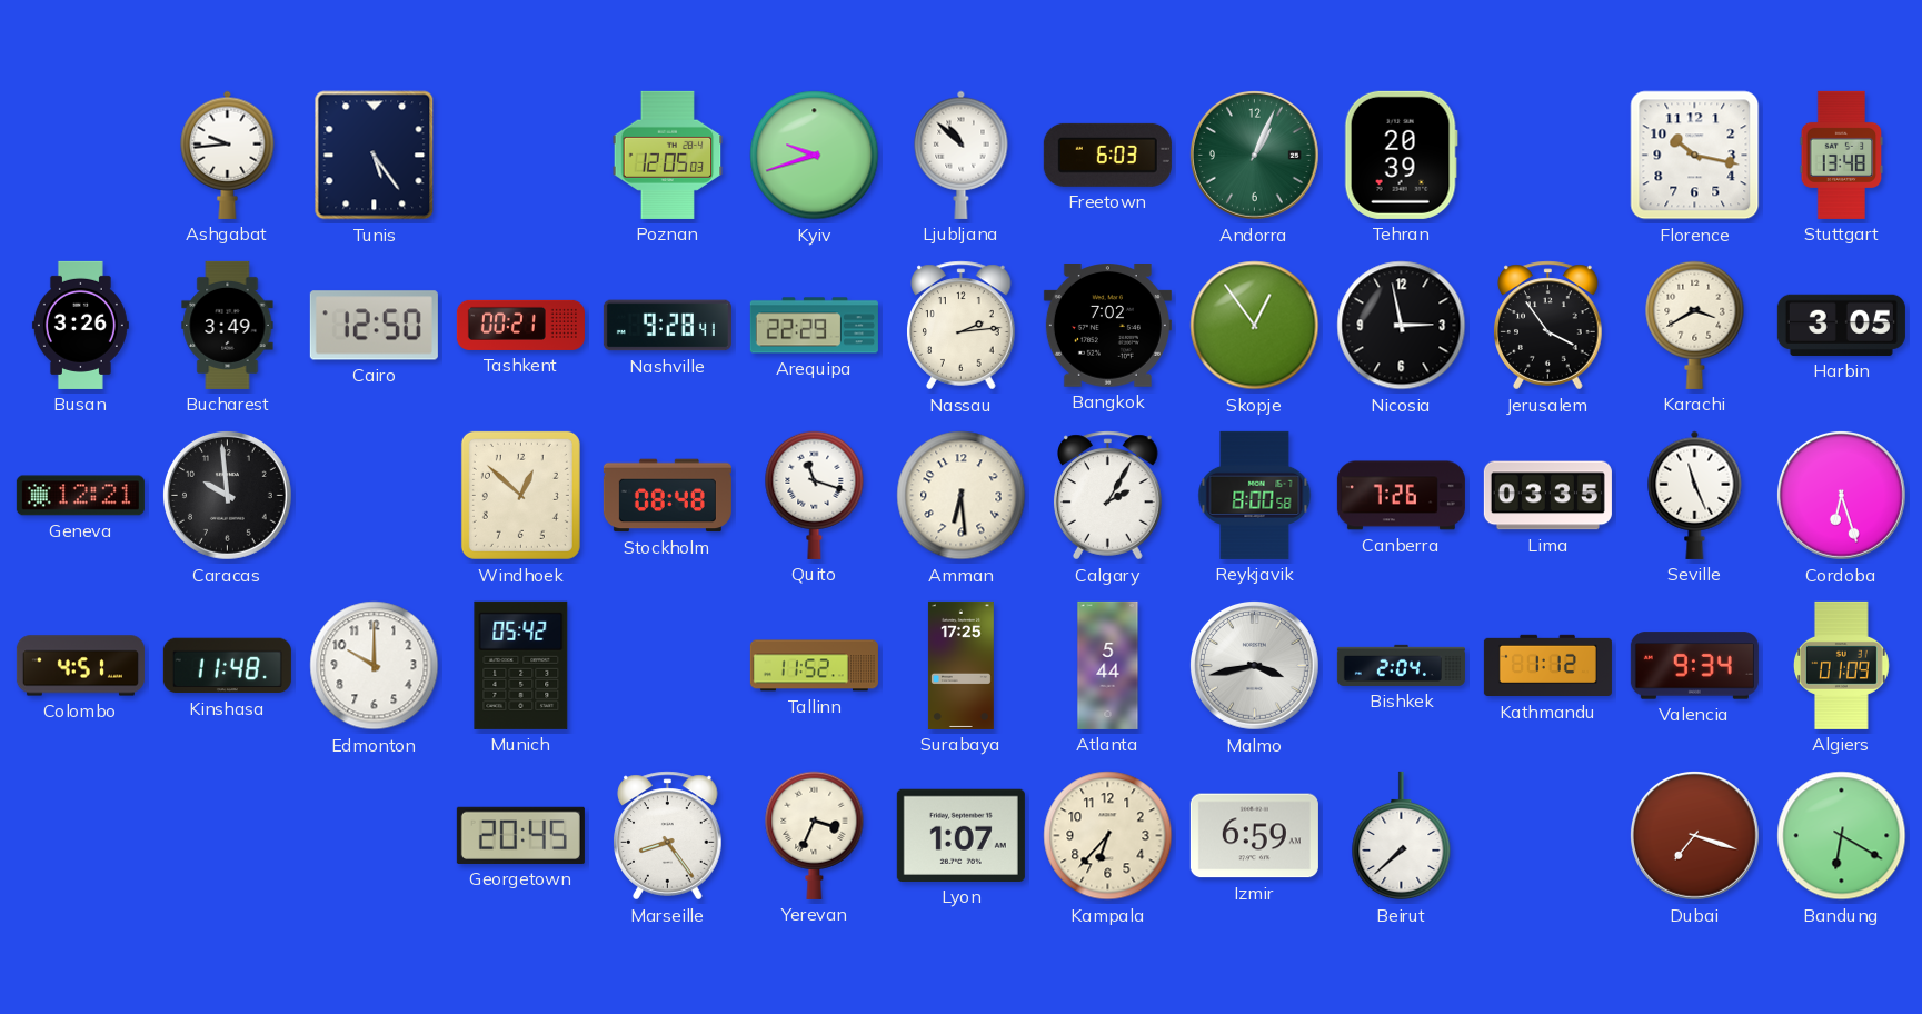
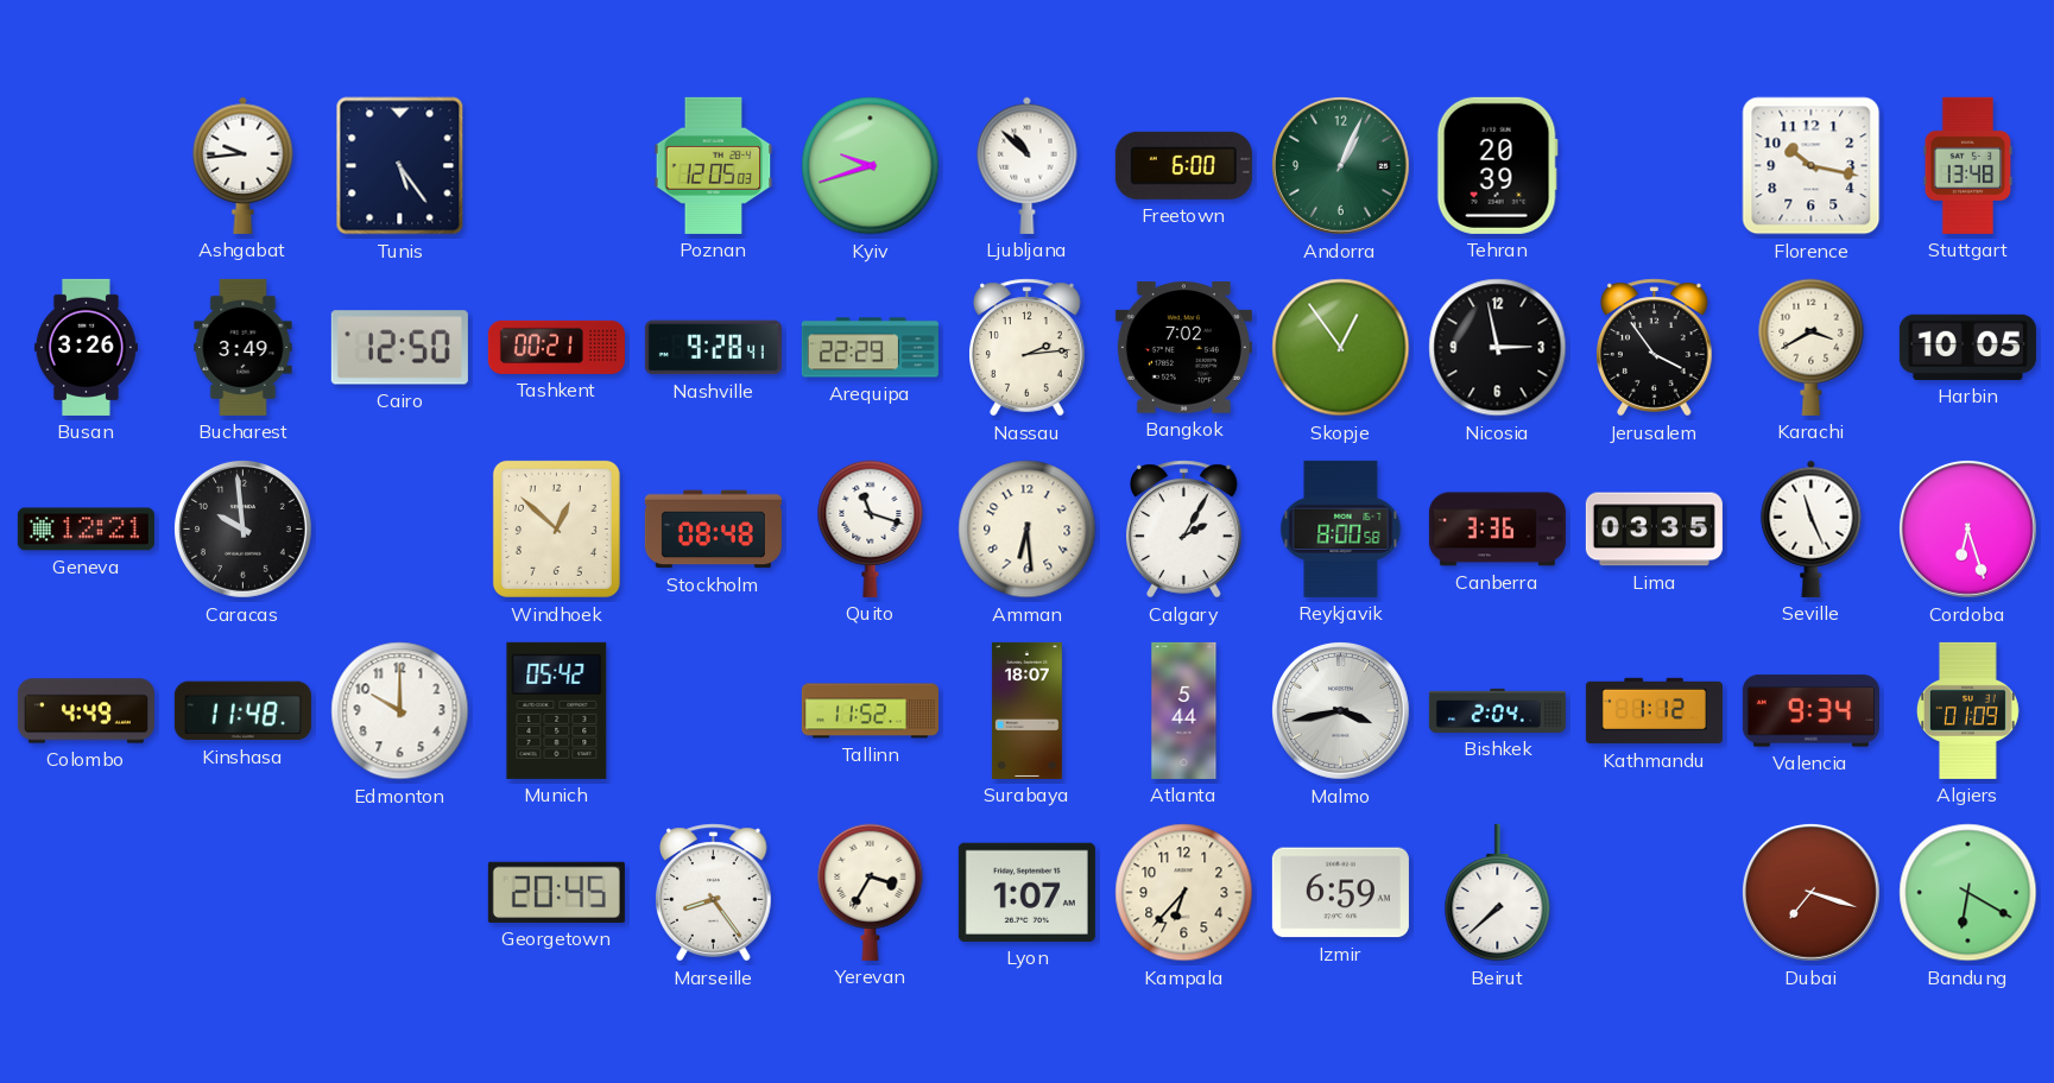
Freetown: 6:03 -> 6:00
Harbin: 3:05 -> 10:05
Canberra: 7:26 -> 3:36
Colombo: 4:51 -> 4:49
Surabaya: 17:25 -> 18:07
Yerevan: 3:34 -> 3:35
